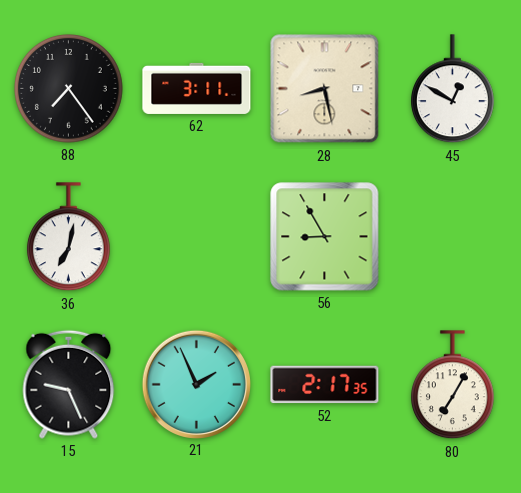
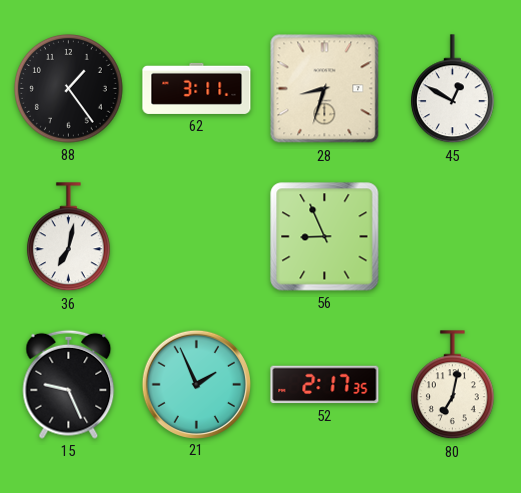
88: 7:24 -> 1:24
28: 8:28 -> 8:33
56: 8:55 -> 8:56
80: 7:05 -> 7:02
